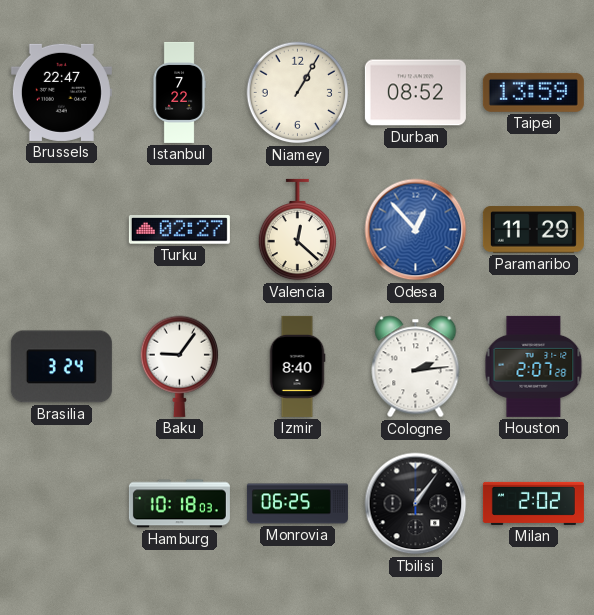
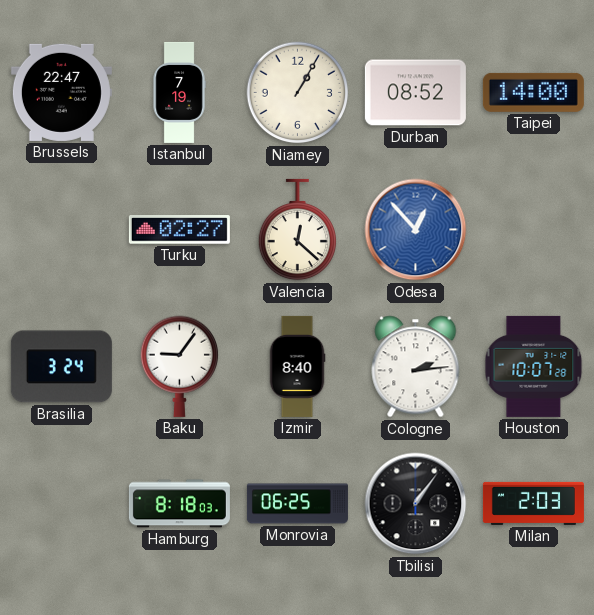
Istanbul: 7:22 -> 7:19
Taipei: 13:59 -> 14:00
Paramaribo: 11:29 -> none
Houston: 2:07 -> 10:07
Hamburg: 10:18 -> 8:18
Milan: 2:02 -> 2:03
